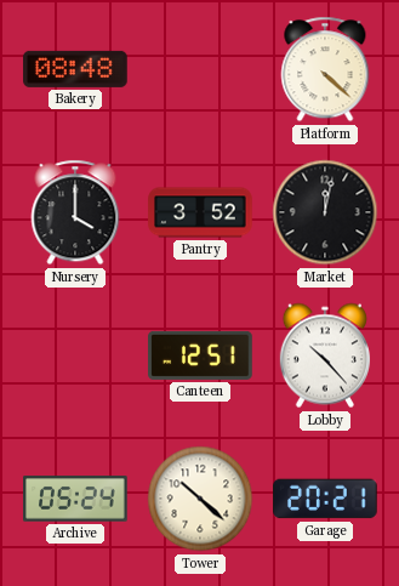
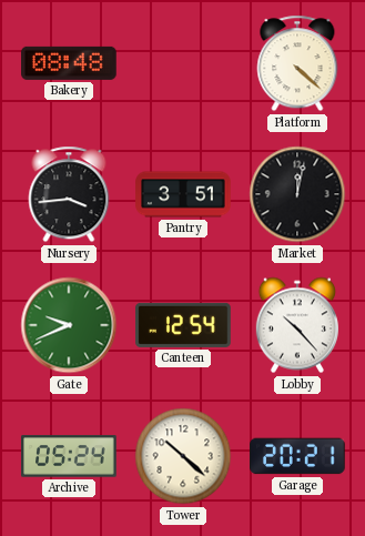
Nursery: 4:00 -> 3:44
Pantry: 3:52 -> 3:51
Gate: none -> 9:41
Canteen: 12:51 -> 12:54
